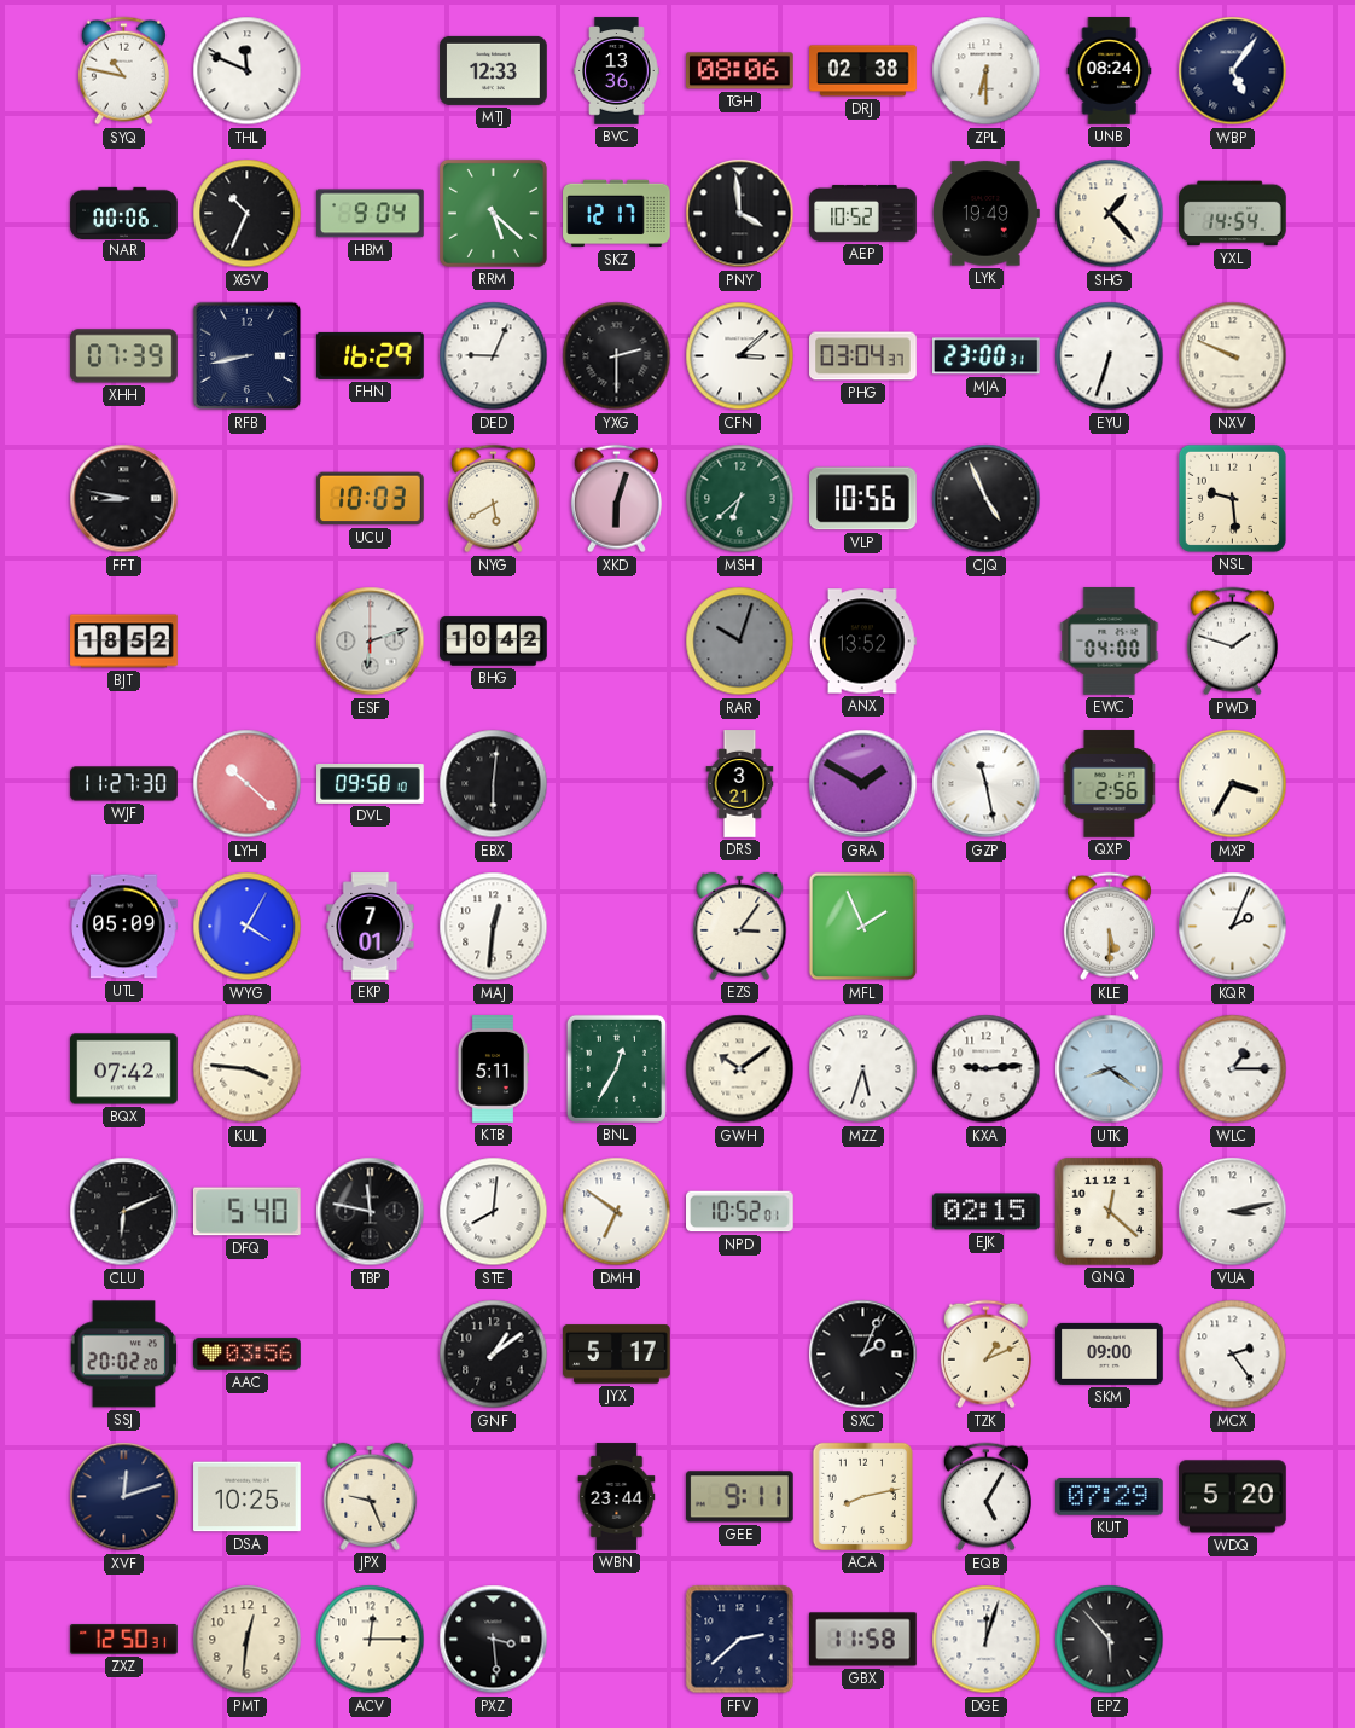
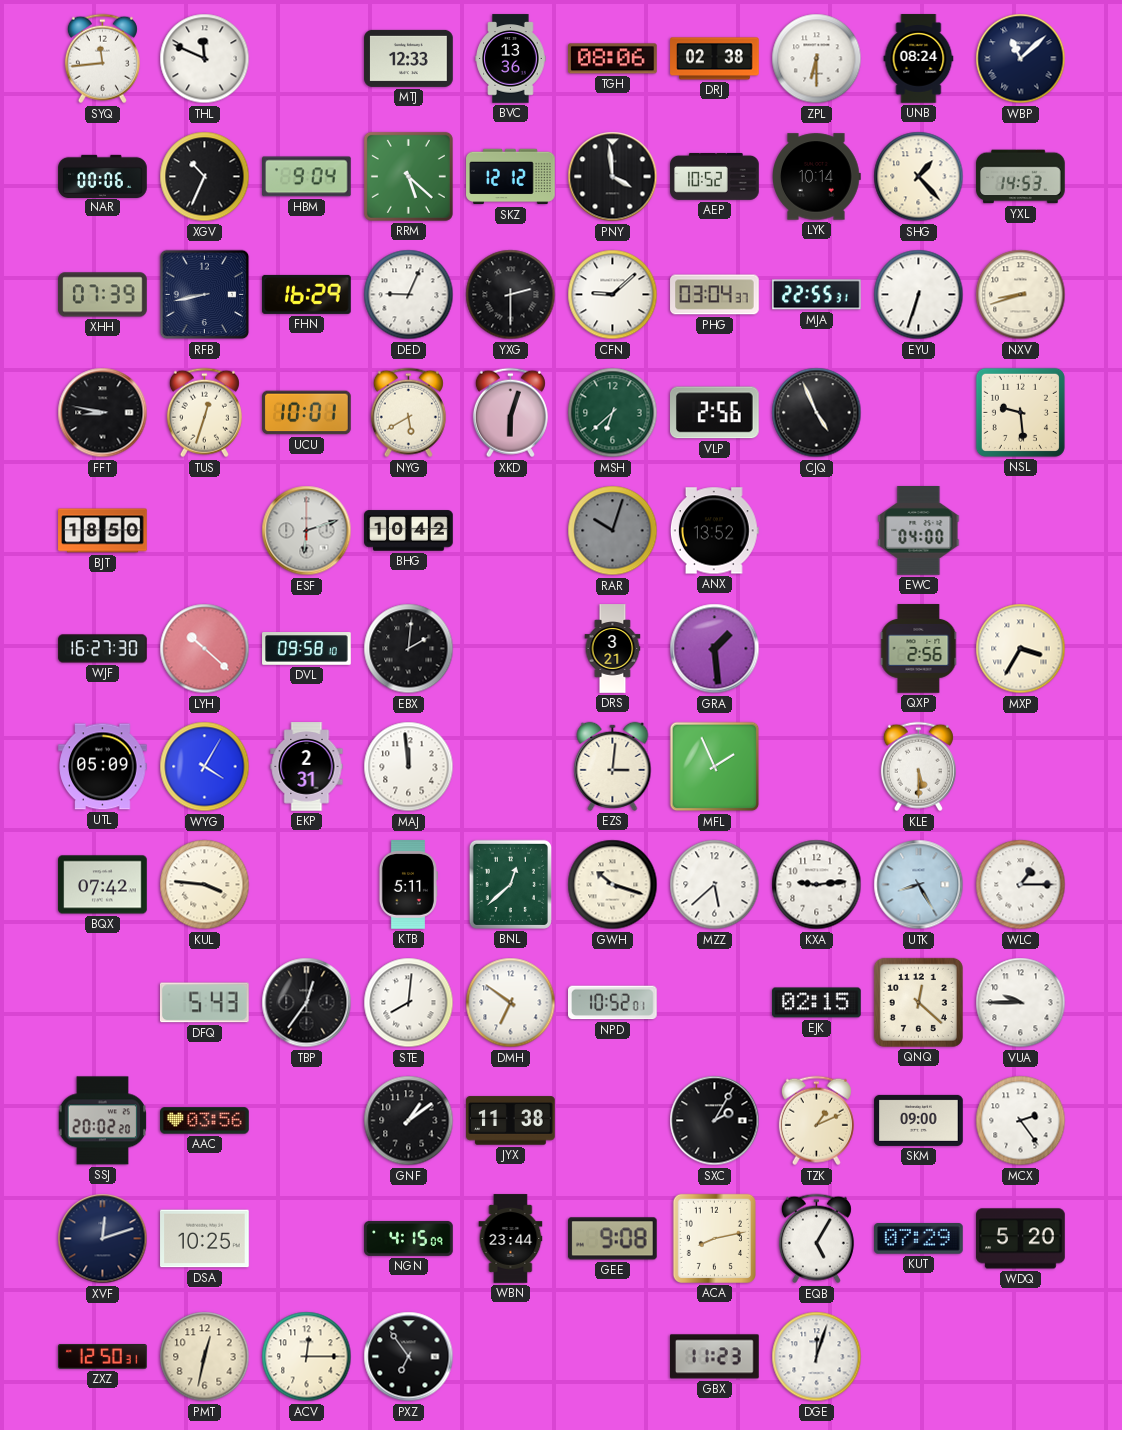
SYQ: 10:47 -> 11:44
WBP: 5:06 -> 11:08
SKZ: 12:17 -> 12:12
LYK: 19:49 -> 10:14
YXL: 14:54 -> 14:53
CFN: 3:08 -> 9:08
MJA: 23:00 -> 22:55
NXV: 9:49 -> 8:42
TUS: none -> 12:33
UCU: 10:03 -> 10:01
VLP: 10:56 -> 2:56
BJT: 18:52 -> 18:50
PWD: 1:48 -> none
WJF: 11:27 -> 16:27
EBX: 6:01 -> 2:01
GRA: 1:50 -> 1:29
GZP: 11:28 -> none
EKP: 7:01 -> 2:31
MAJ: 12:31 -> 11:59
EZS: 3:06 -> 3:01
KQR: 2:04 -> none
BNL: 12:35 -> 12:38
GWH: 10:09 -> 10:18
MZZ: 5:33 -> 5:38
UTK: 8:21 -> 8:25
CLU: 6:11 -> none
DFQ: 5:40 -> 5:43
TBP: 11:47 -> 12:36
VUA: 3:13 -> 9:45
JYX: 5:17 -> 11:38
SXC: 2:04 -> 2:05
JPX: 9:26 -> none
NGN: none -> 4:15
GEE: 9:11 -> 9:08
PMT: 12:31 -> 12:32
PXZ: 3:29 -> 6:54
FFV: 2:38 -> none
GBX: 11:58 -> 11:23
EPZ: 5:53 -> none
